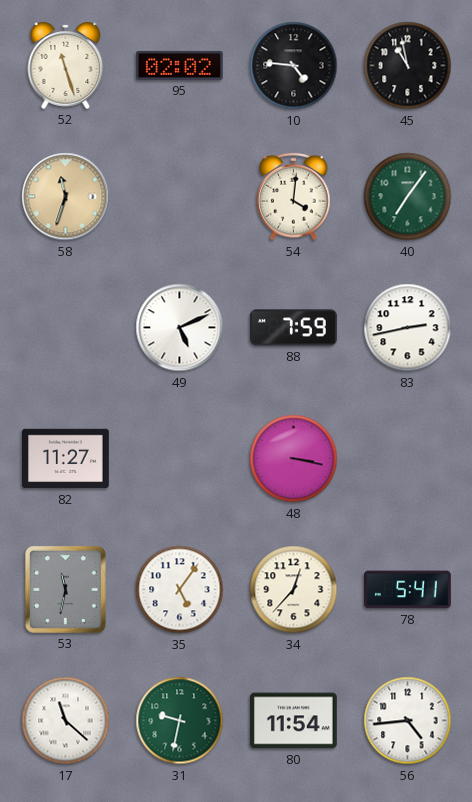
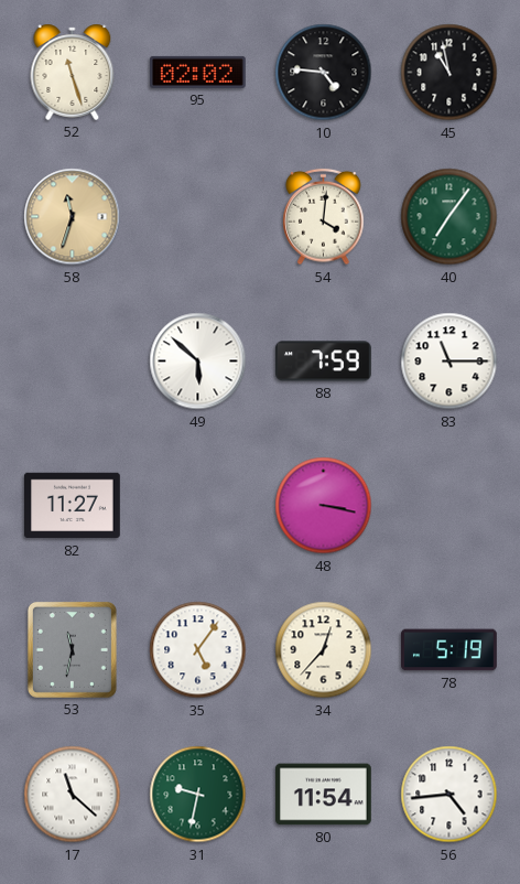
49: 5:11 -> 5:52
83: 2:43 -> 11:15
78: 5:41 -> 5:19
